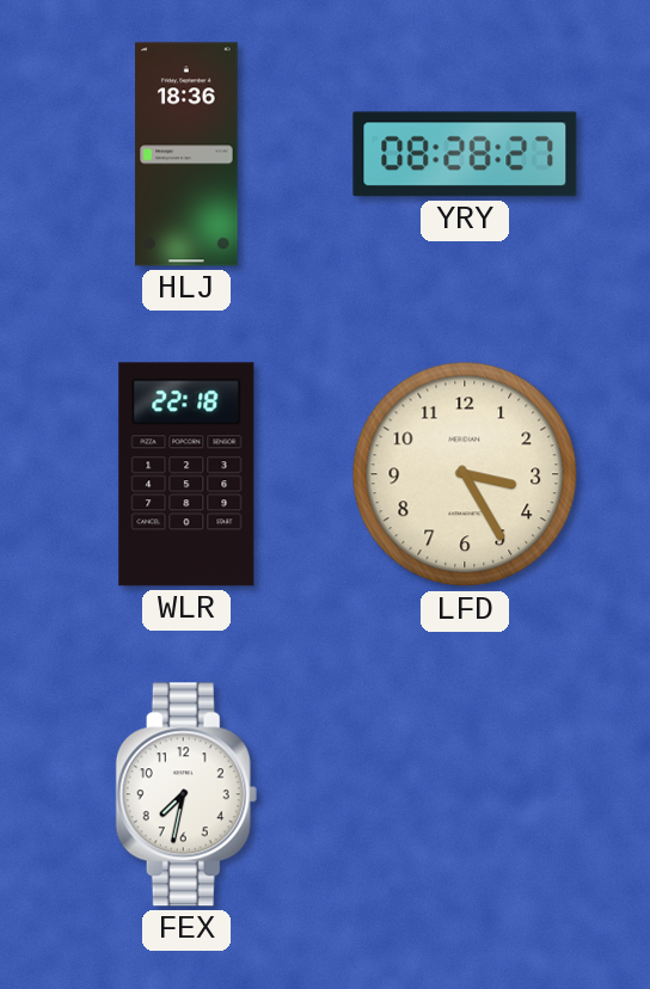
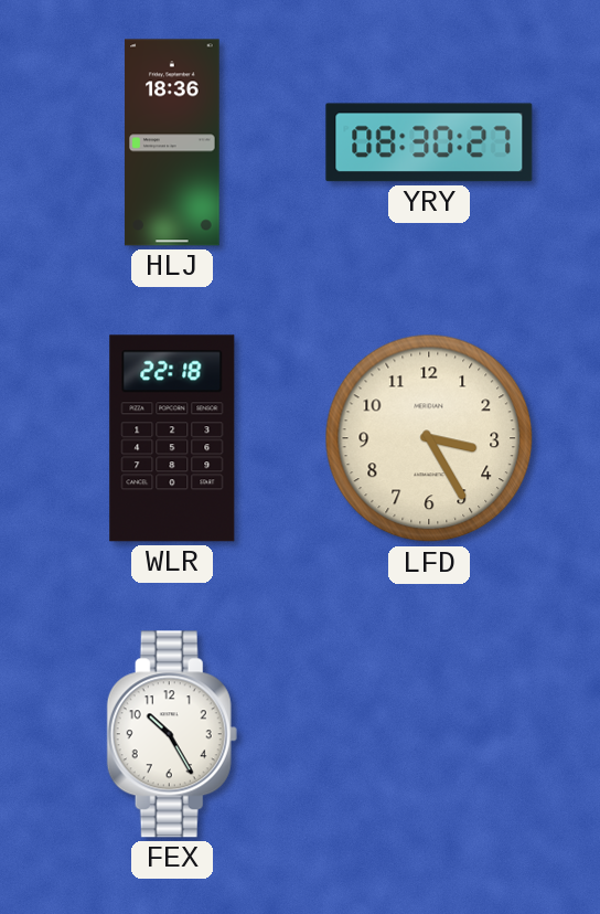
YRY: 08:28 -> 08:30
FEX: 7:32 -> 10:25
